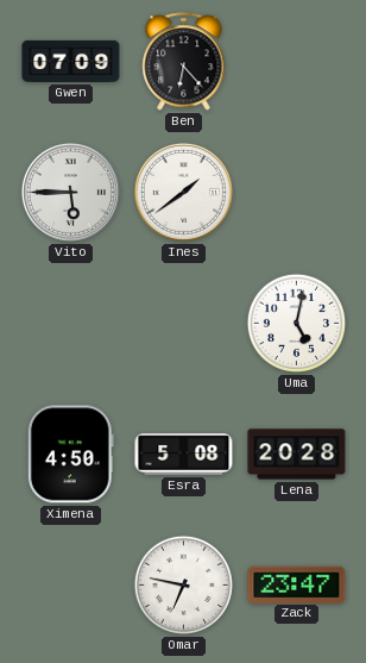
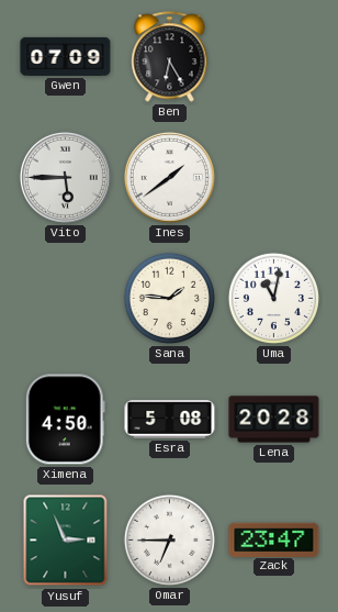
Ben: 6:23 -> 6:25
Sana: none -> 1:46
Uma: 5:02 -> 11:02
Yusuf: none -> 2:56
Omar: 6:47 -> 6:45
